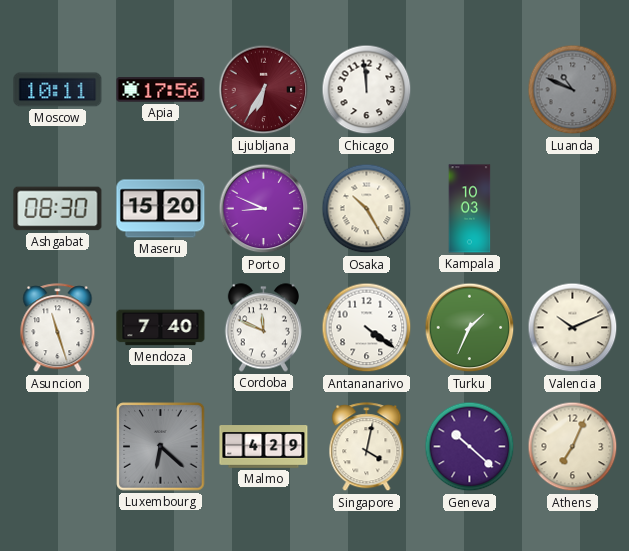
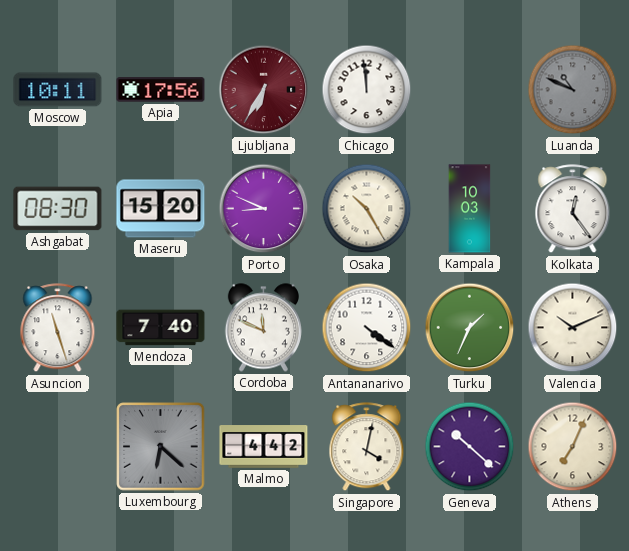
Kolkata: none -> 12:24
Malmo: 4:29 -> 4:42
